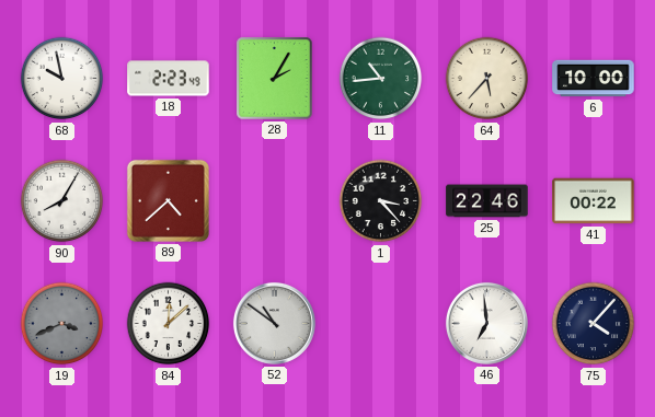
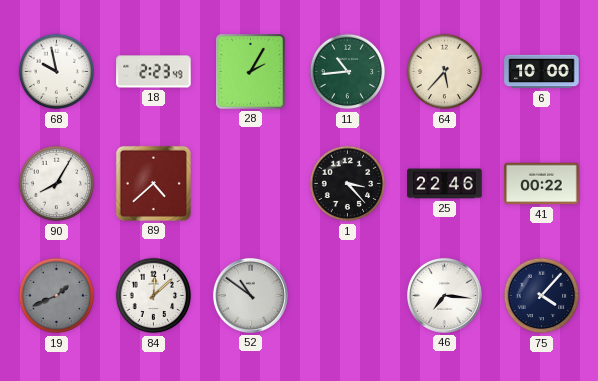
19: 3:41 -> 1:41
46: 6:59 -> 7:16
